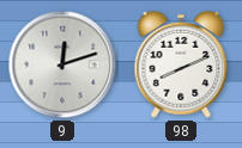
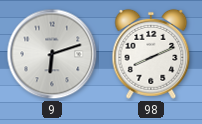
9: 12:12 -> 6:12
